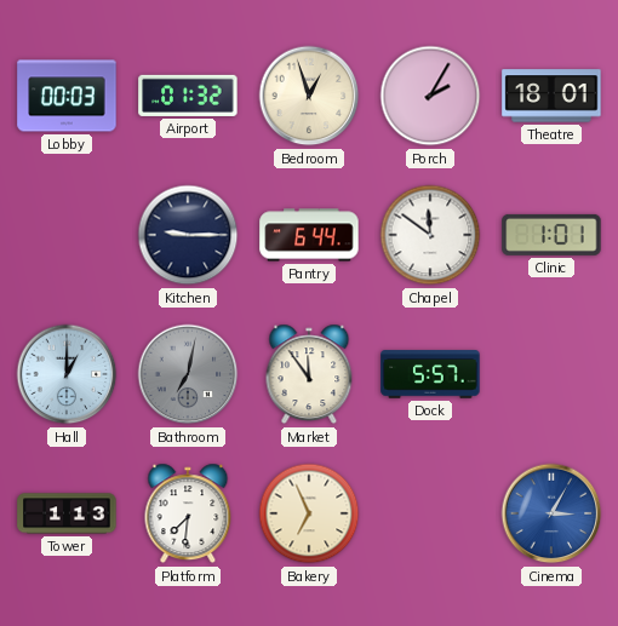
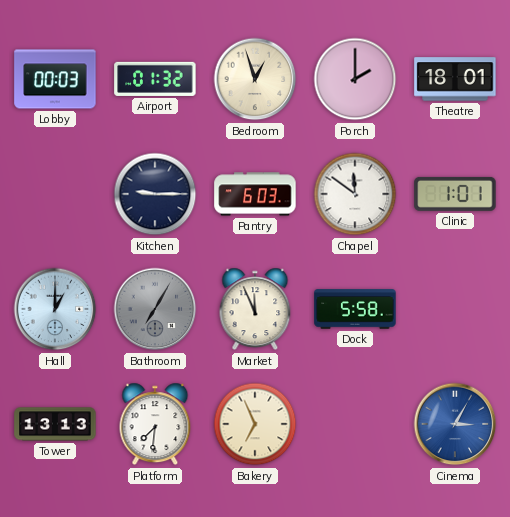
Porch: 2:05 -> 2:00
Pantry: 6:44 -> 6:03
Bathroom: 7:02 -> 7:05
Market: 11:54 -> 11:56
Dock: 5:57 -> 5:58
Tower: 1:13 -> 13:13
